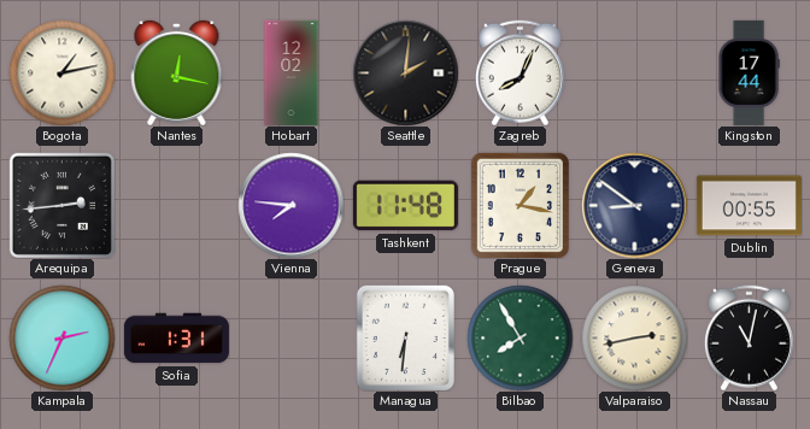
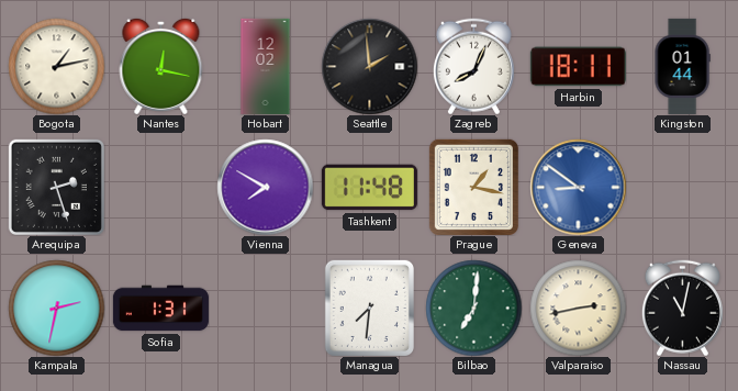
Seattle: 2:01 -> 1:59
Harbin: none -> 18:11
Kingston: 17:44 -> 01:44
Arequipa: 2:44 -> 2:27
Vienna: 7:46 -> 7:50
Geneva dial: navy -> blue
Dublin: 00:55 -> none
Kampala: 2:34 -> 2:32
Managua: 6:31 -> 7:31
Bilbao: 7:55 -> 7:01
